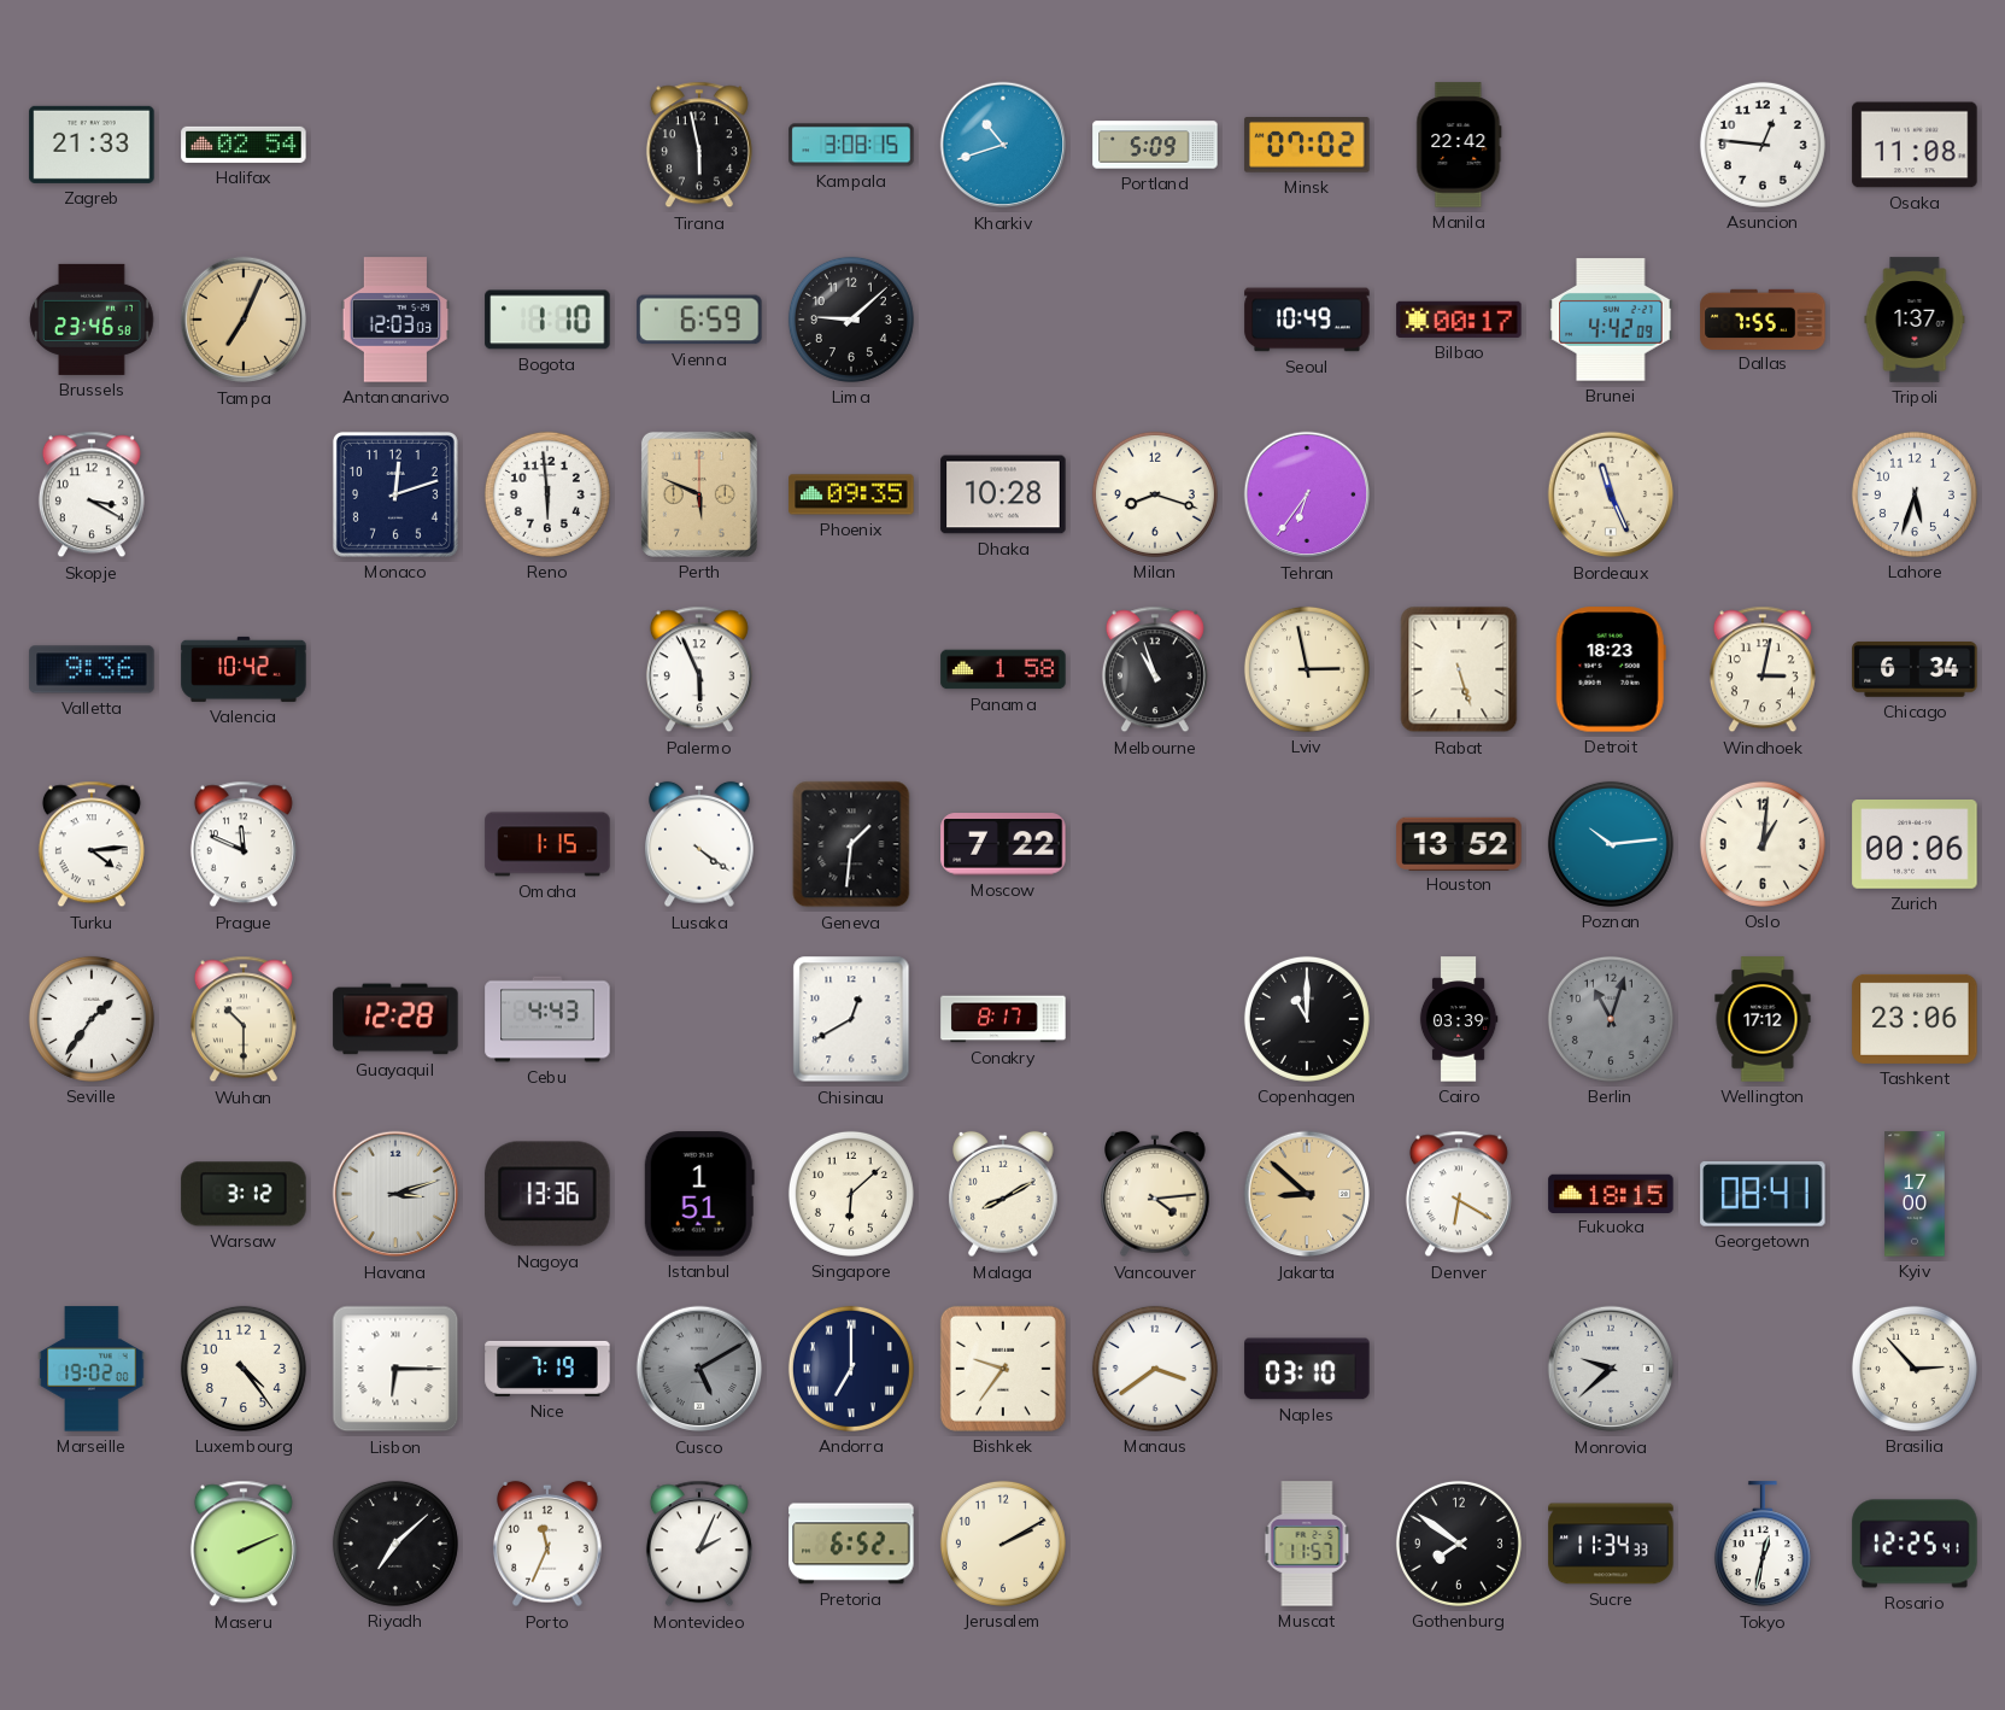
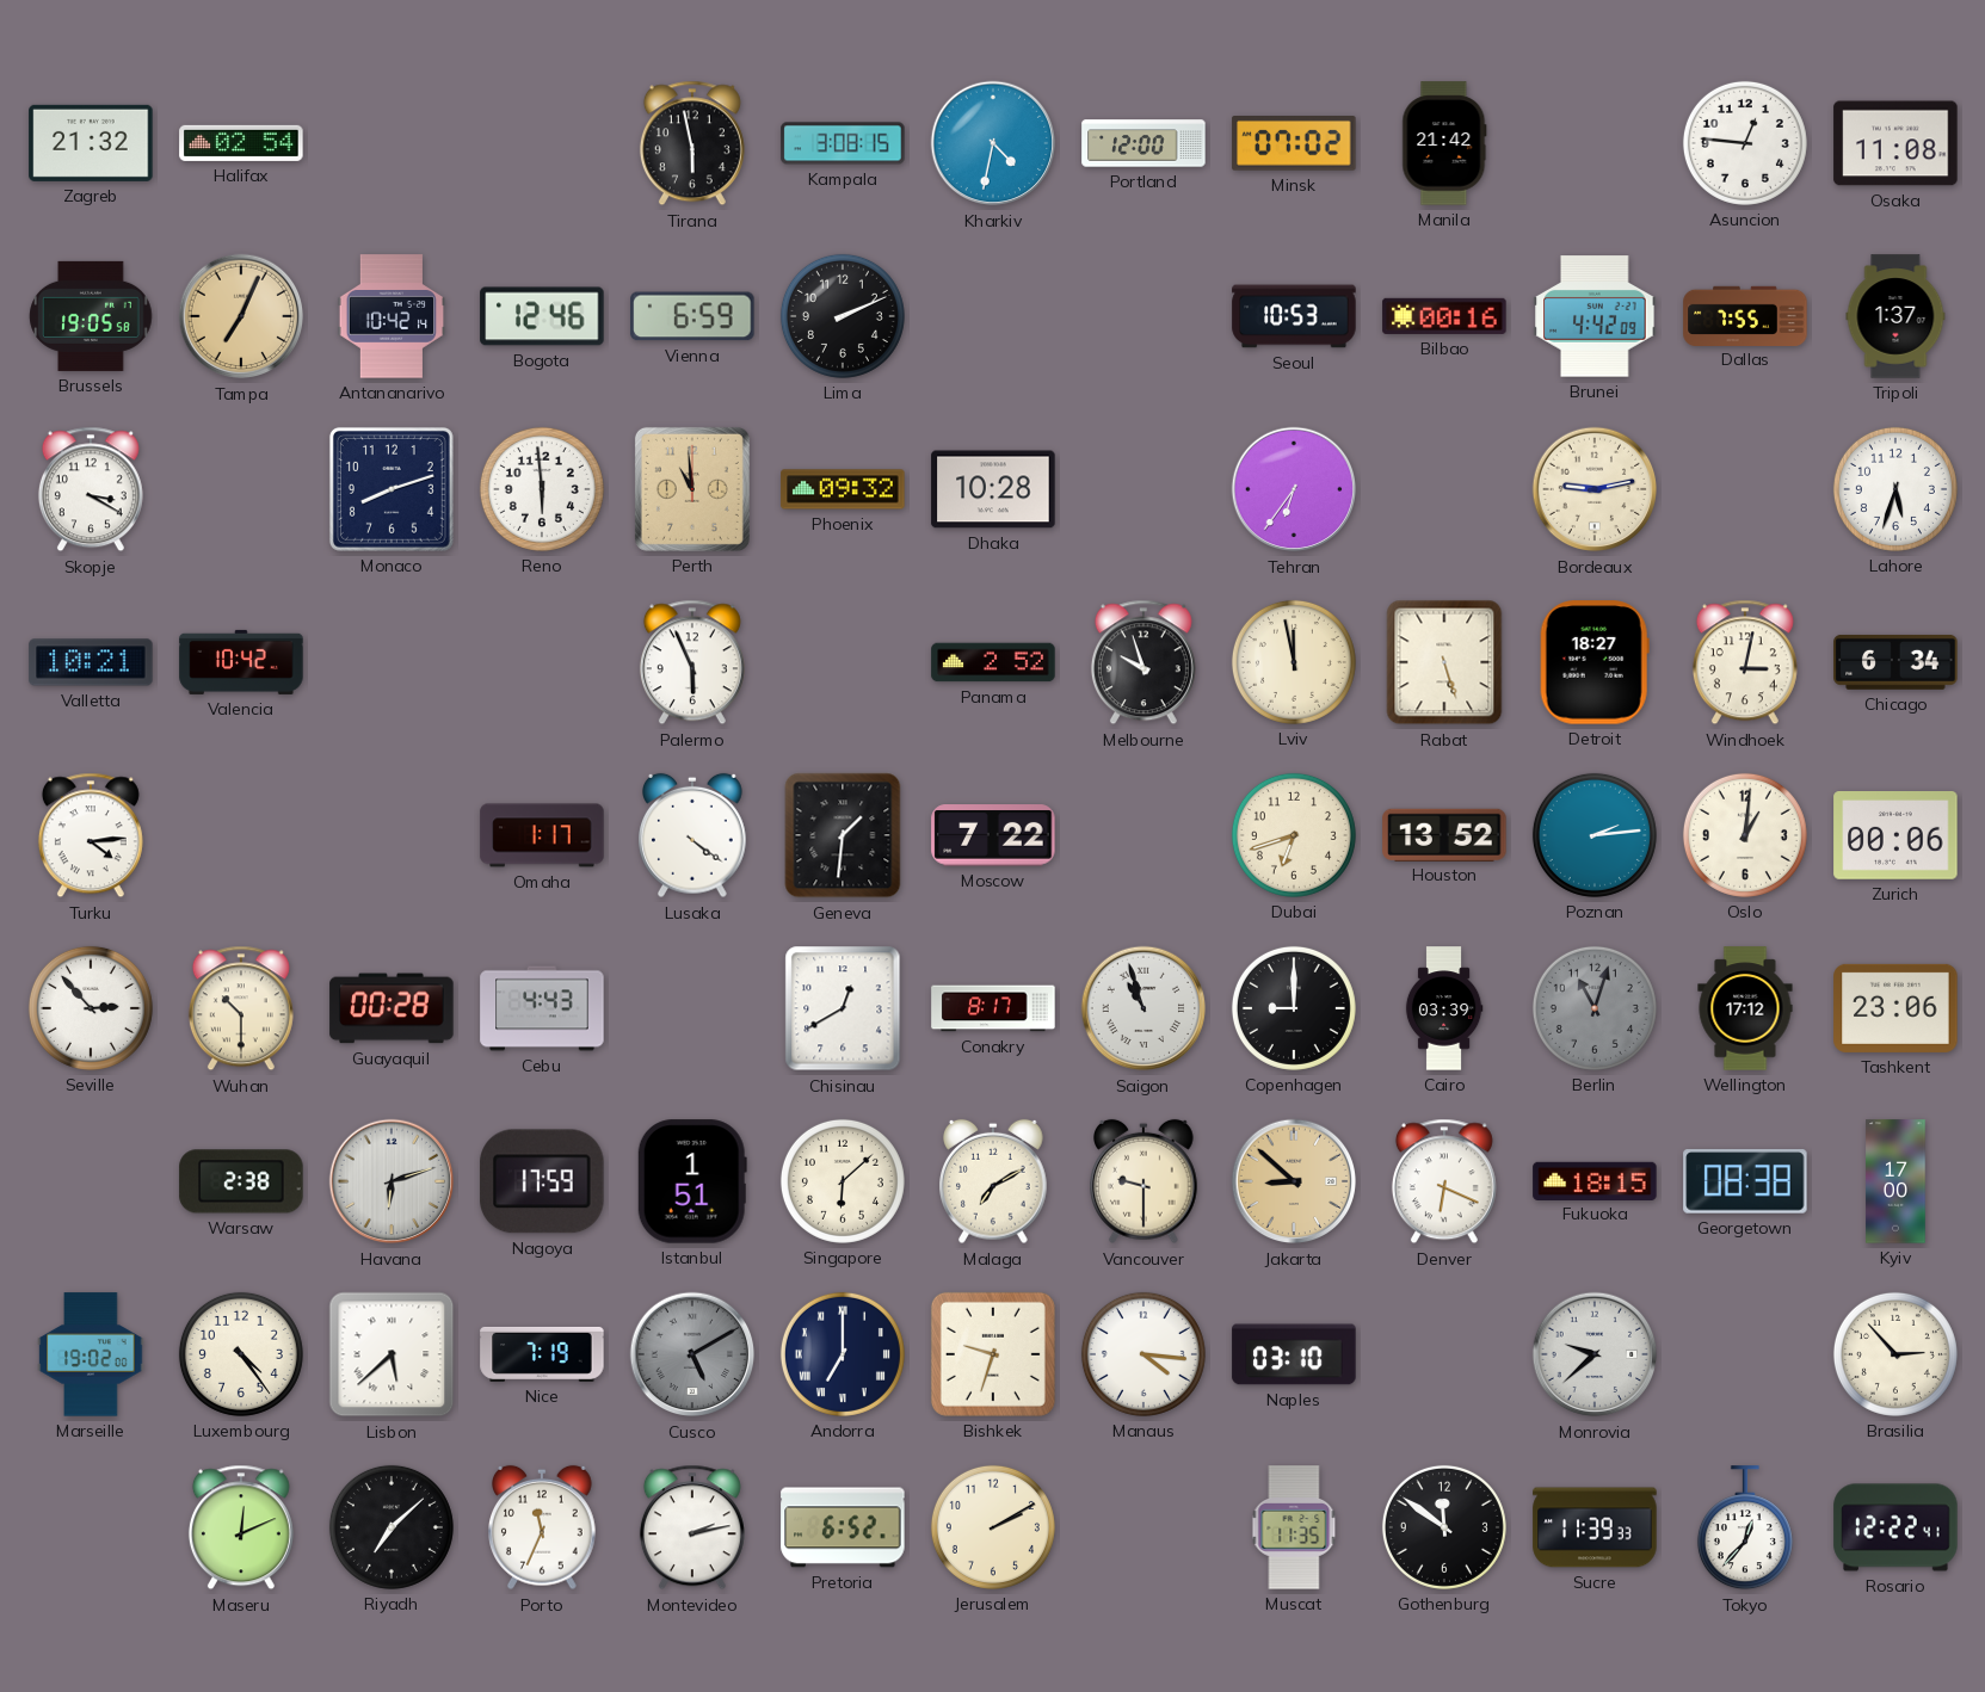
Zagreb: 21:33 -> 21:32
Kharkiv: 10:42 -> 4:32
Portland: 5:09 -> 12:00
Manila: 22:42 -> 21:42
Brussels: 23:46 -> 19:05
Antananarivo: 12:03 -> 10:42
Bogota: 1:10 -> 12:46
Lima: 9:08 -> 2:11
Seoul: 10:49 -> 10:53
Bilbao: 00:17 -> 00:16
Monaco: 12:12 -> 8:12
Perth: 5:49 -> 10:59
Phoenix: 09:35 -> 09:32
Milan: 8:18 -> none
Bordeaux: 11:26 -> 9:13
Valletta: 9:36 -> 10:21
Panama: 1:58 -> 2:52
Melbourne: 10:57 -> 9:57
Lviv: 2:58 -> 11:58
Detroit: 18:23 -> 18:27
Prague: 11:49 -> none
Omaha: 1:15 -> 1:17
Dubai: none -> 6:42
Poznan: 10:14 -> 2:14
Seville: 1:36 -> 2:53
Guayaquil: 12:28 -> 00:28
Saigon: none -> 10:57
Copenhagen: 11:00 -> 9:00
Warsaw: 3:12 -> 2:38
Havana: 3:12 -> 6:12
Nagoya: 13:36 -> 17:59
Malaga: 8:10 -> 7:10
Vancouver: 4:14 -> 9:30
Denver: 6:20 -> 6:19
Georgetown: 08:41 -> 08:38
Lisbon: 6:15 -> 5:38
Bishkek: 9:36 -> 9:33
Manaus: 3:39 -> 4:16
Maseru: 2:11 -> 12:11
Montevideo: 2:04 -> 2:13
Muscat: 11:57 -> 11:35
Gothenburg: 7:51 -> 11:51
Sucre: 11:34 -> 11:39
Tokyo: 12:32 -> 12:37
Rosario: 12:25 -> 12:22
